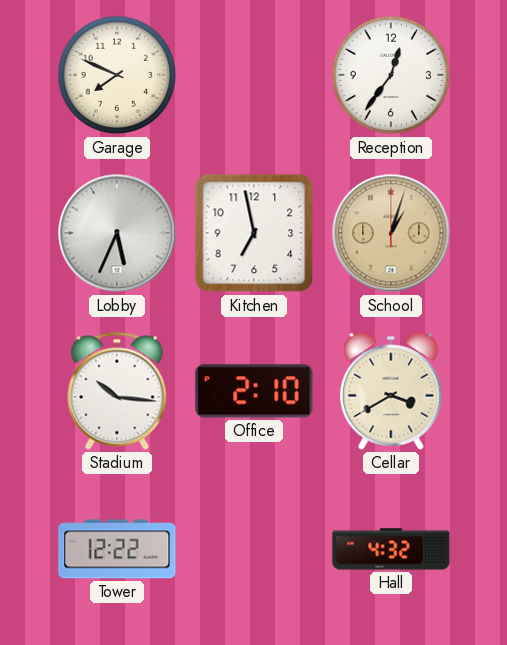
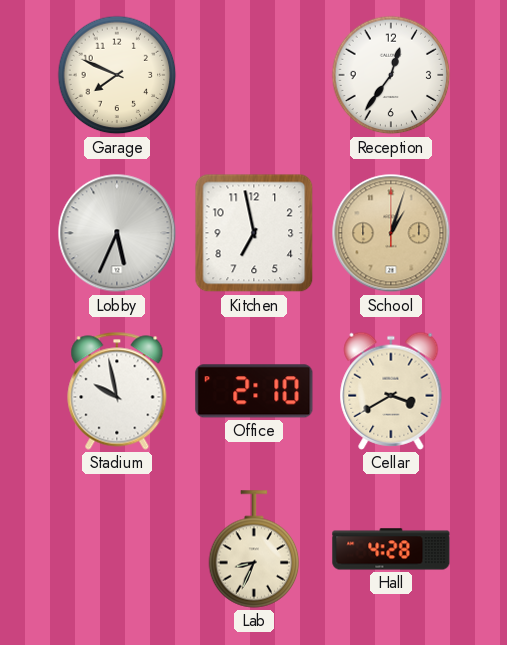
Stadium: 10:16 -> 9:58
Tower: 12:22 -> none
Lab: none -> 8:34
Hall: 4:32 -> 4:28
